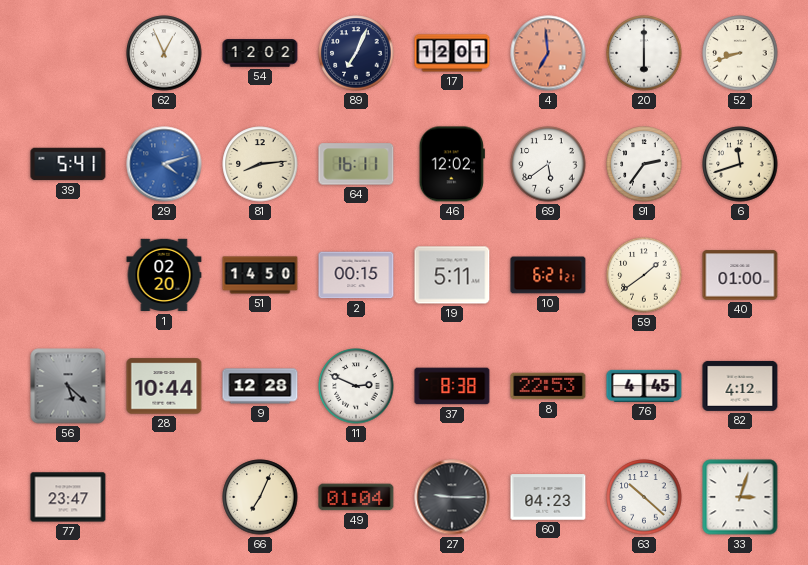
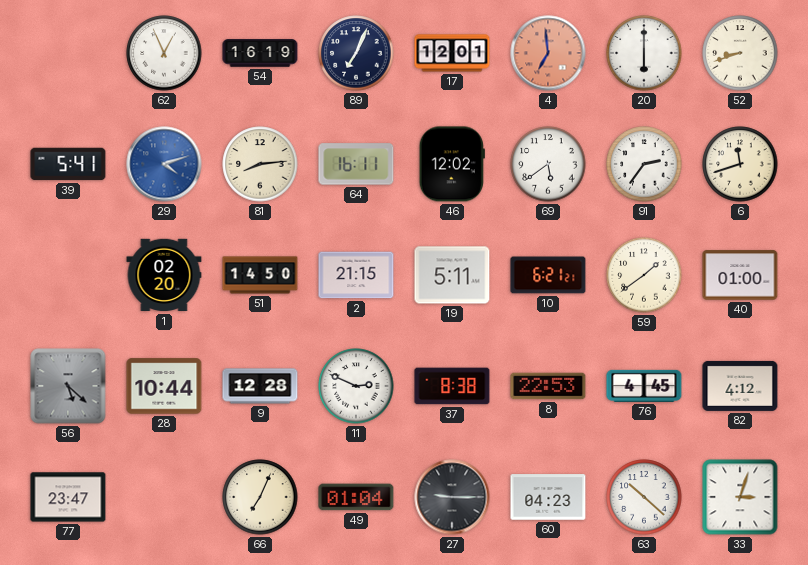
54: 12:02 -> 16:19
2: 00:15 -> 21:15
